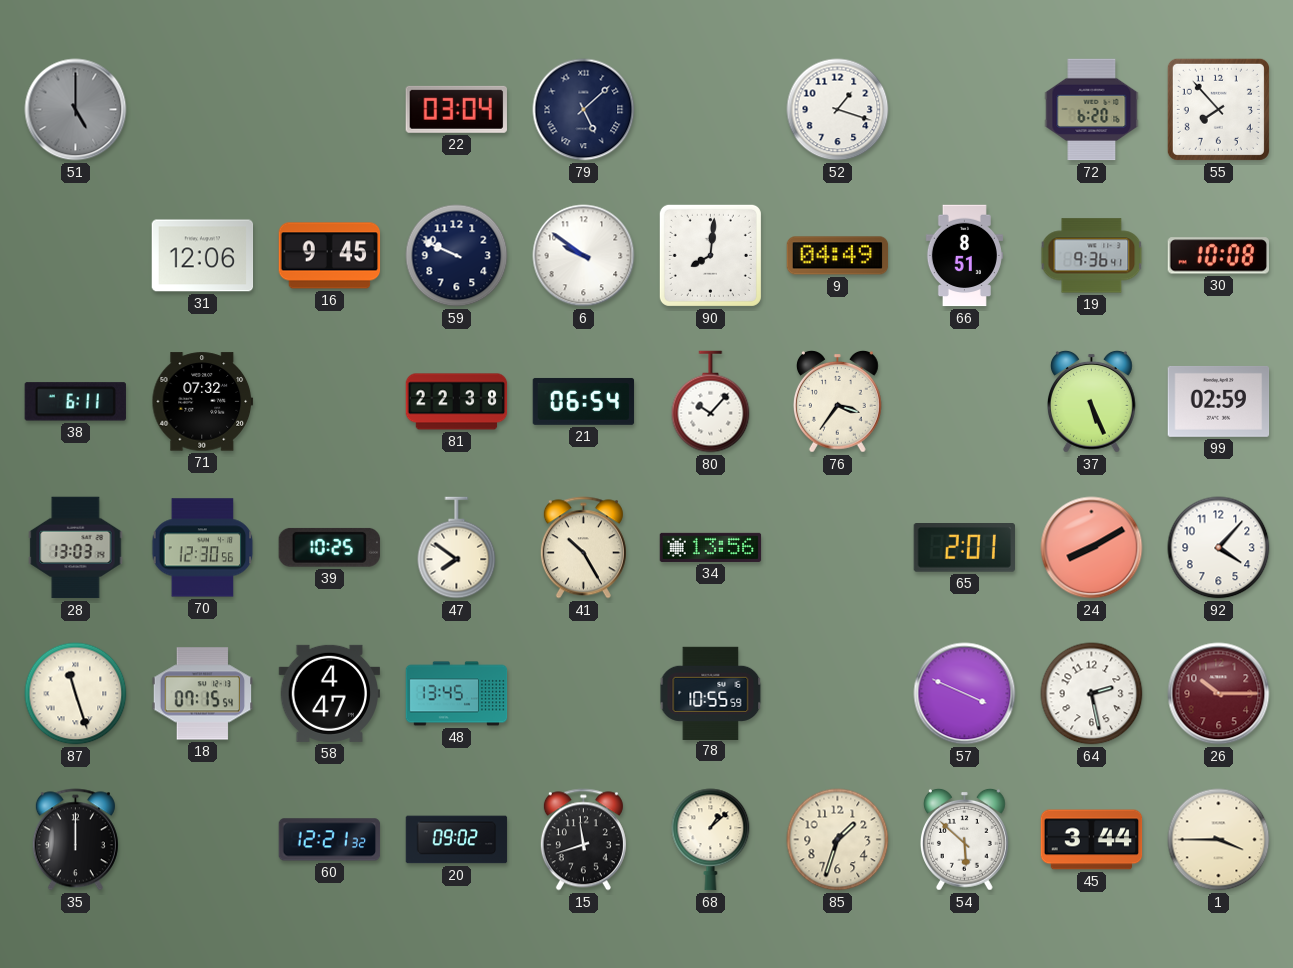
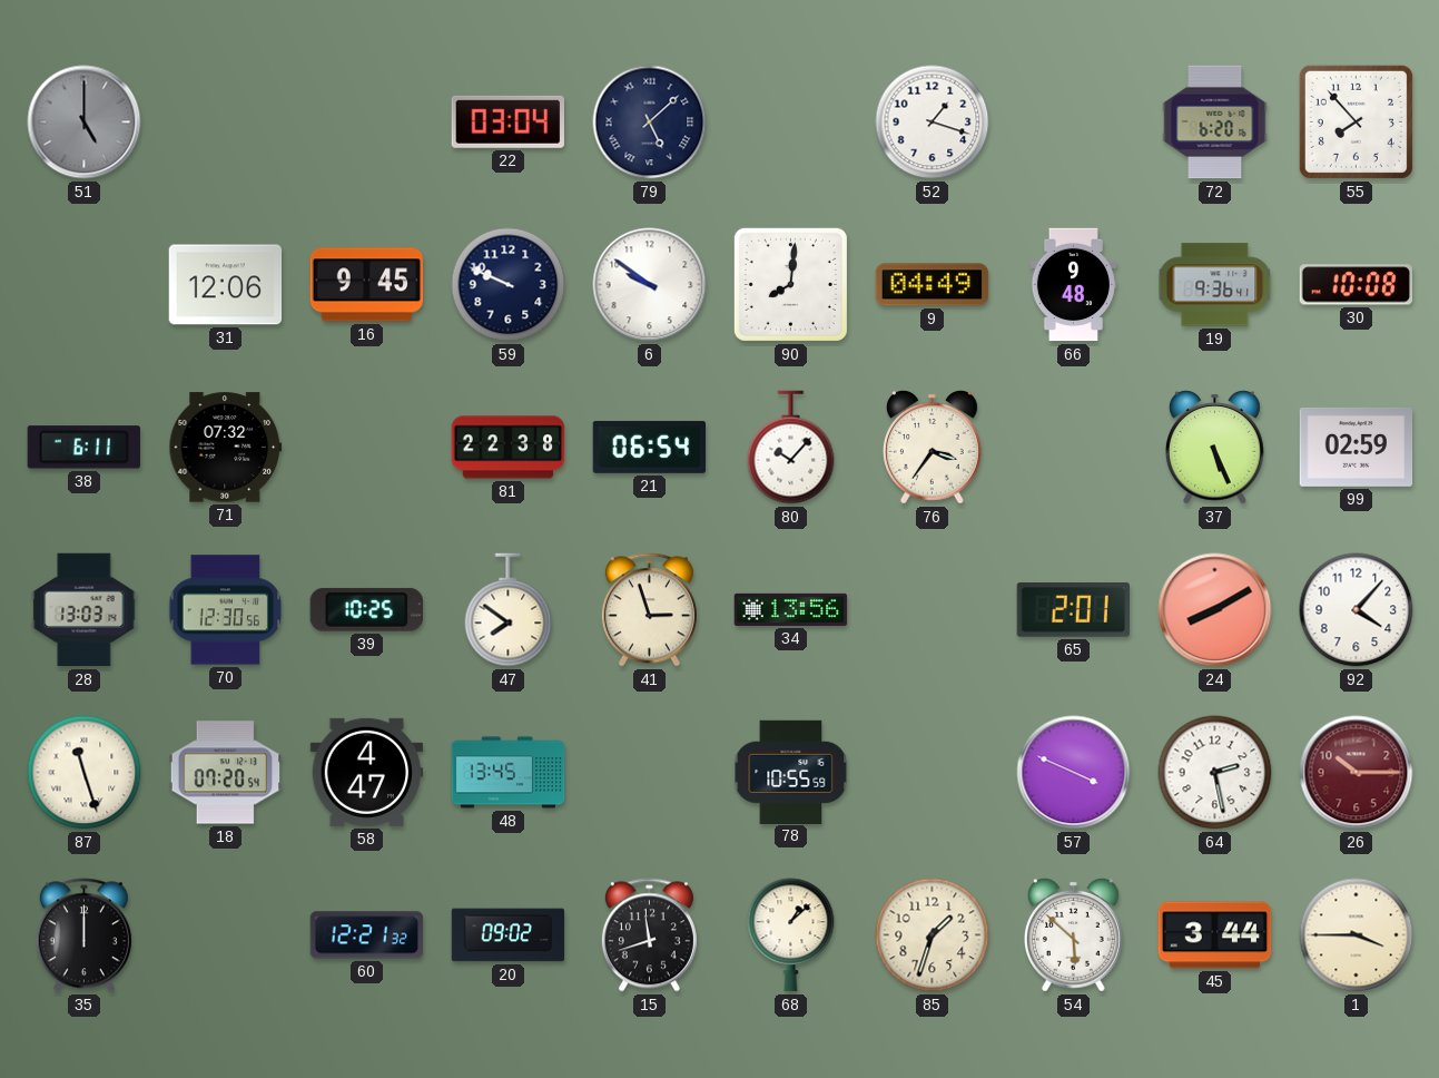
66: 8:51 -> 9:48
41: 10:25 -> 2:57
18: 07:15 -> 07:20
